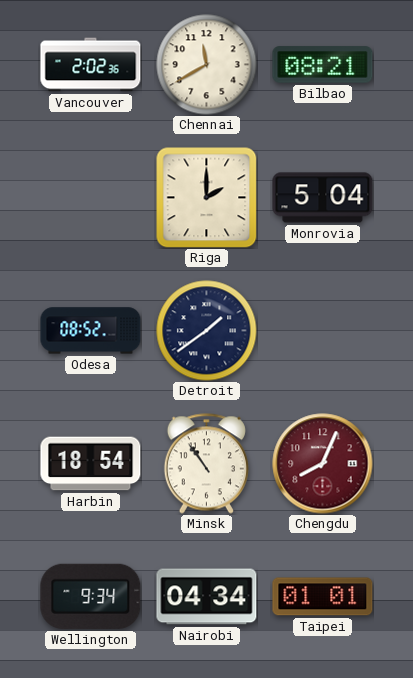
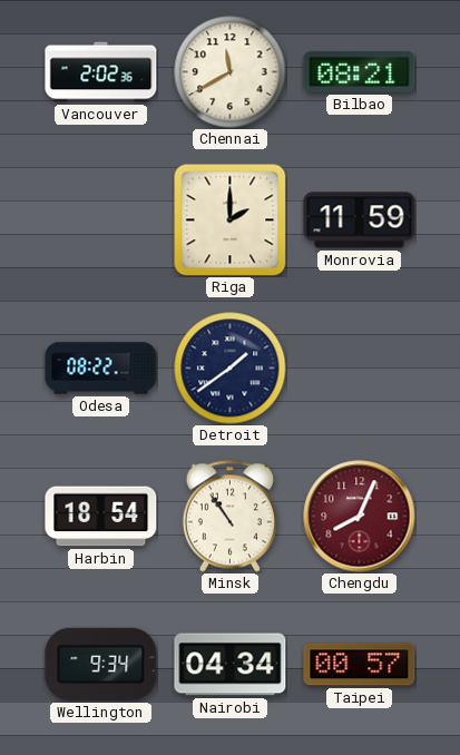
Monrovia: 5:04 -> 11:59
Odesa: 08:52 -> 08:22
Taipei: 01:01 -> 00:57
